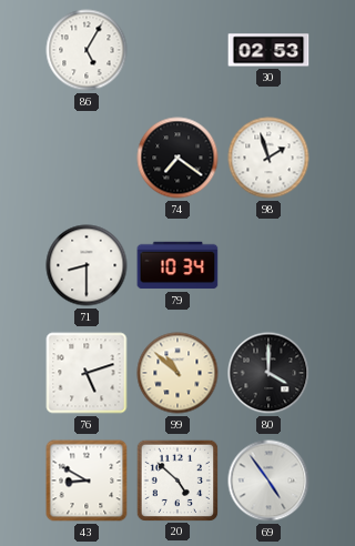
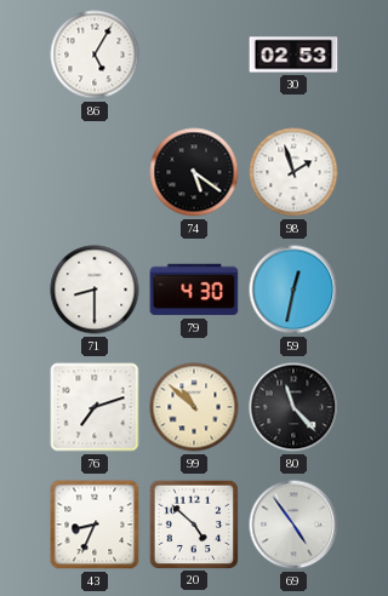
74: 7:21 -> 5:21
79: 10:34 -> 4:30
59: none -> 12:32
76: 5:12 -> 7:12
80: 4:00 -> 11:23
43: 8:50 -> 8:34
